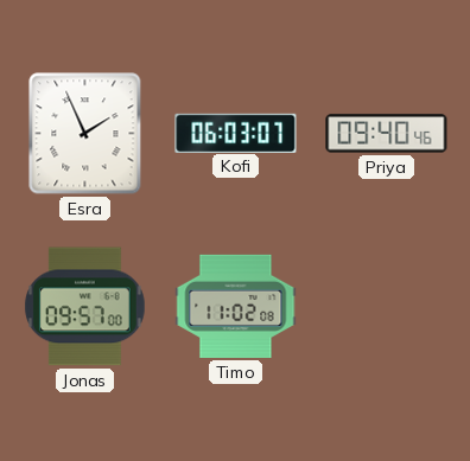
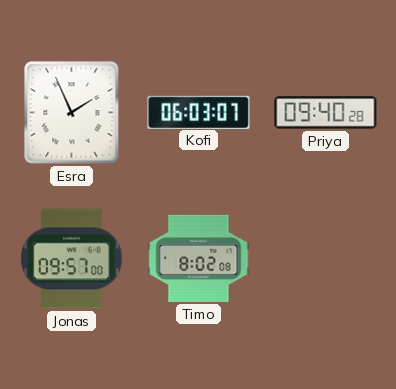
Priya: 09:40:46 -> 09:40:28
Timo: 11:02 -> 8:02
